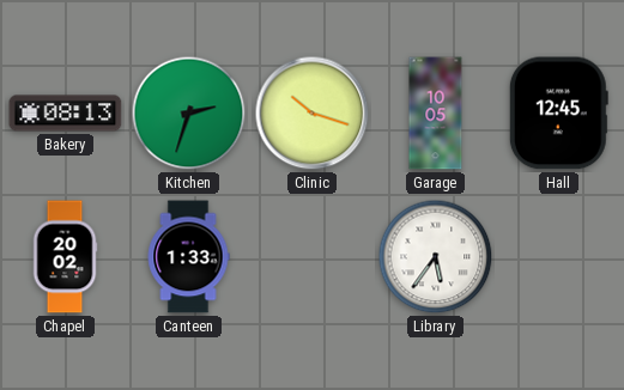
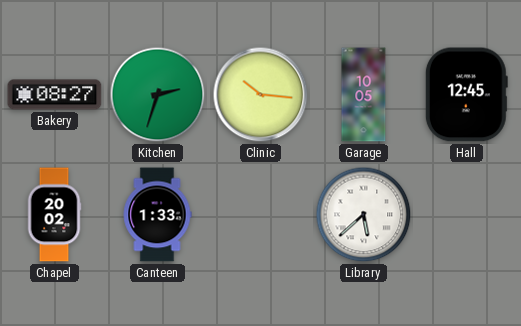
Bakery: 08:13 -> 08:27
Clinic: 10:18 -> 10:16
Library: 5:36 -> 5:38
